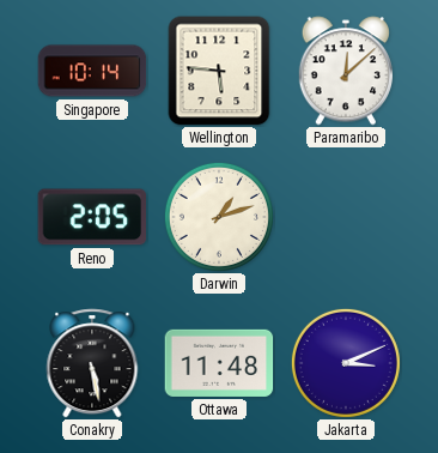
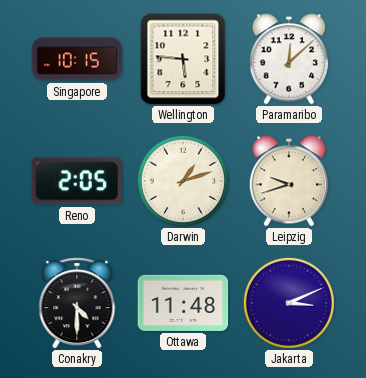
Singapore: 10:14 -> 10:15
Leipzig: none -> 9:42
Conakry: 5:28 -> 4:30
